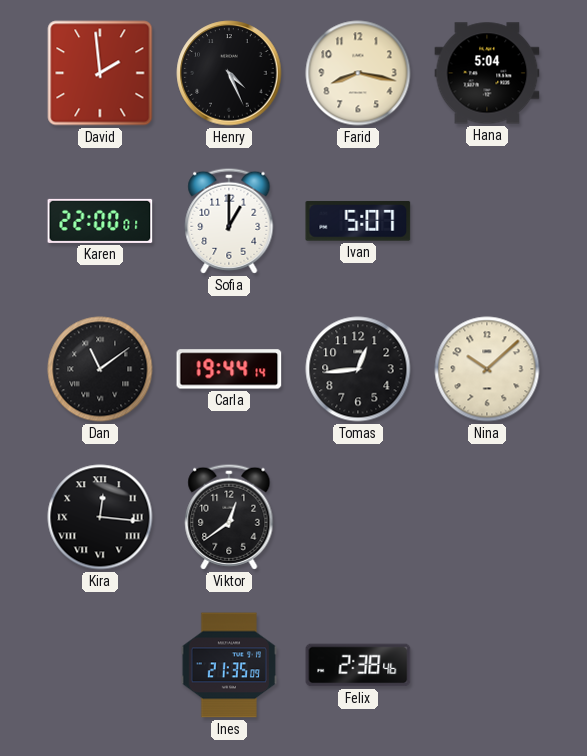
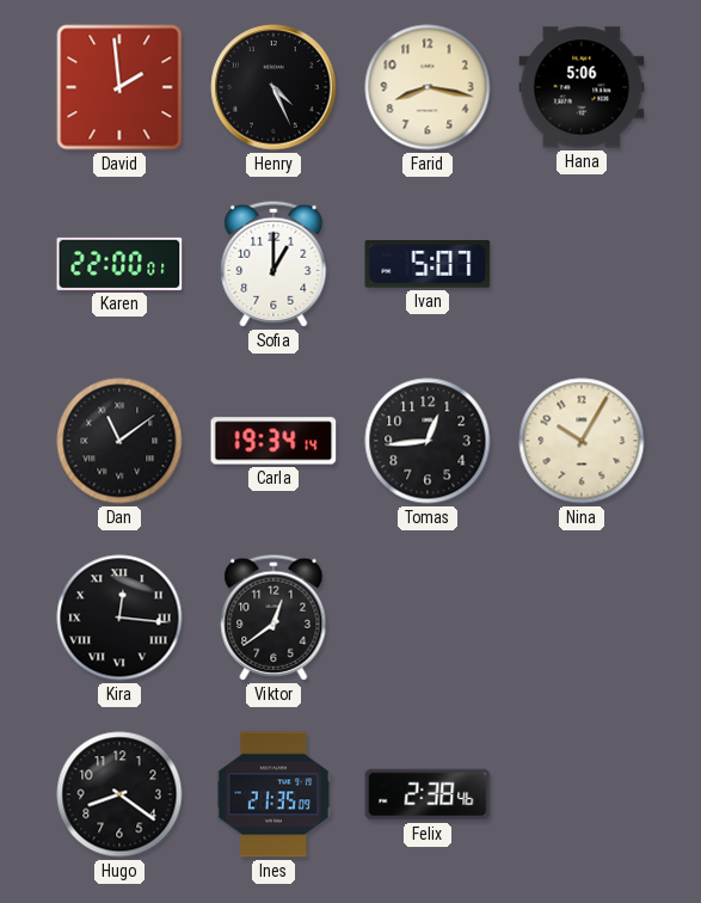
Hana: 5:04 -> 5:06
Carla: 19:44 -> 19:34
Nina: 10:08 -> 10:05
Hugo: none -> 8:21
